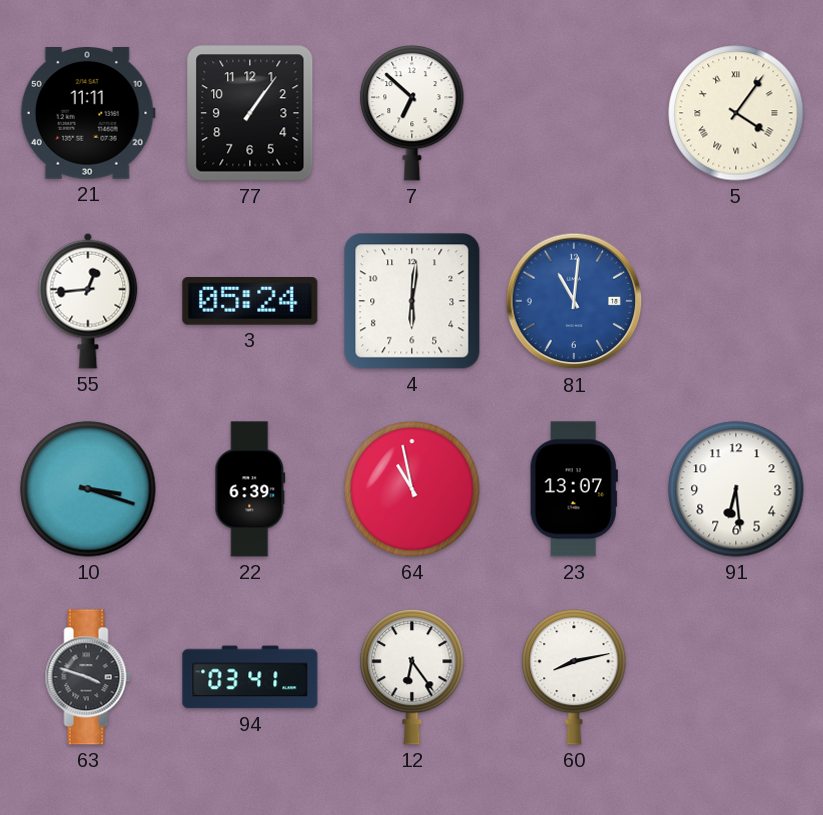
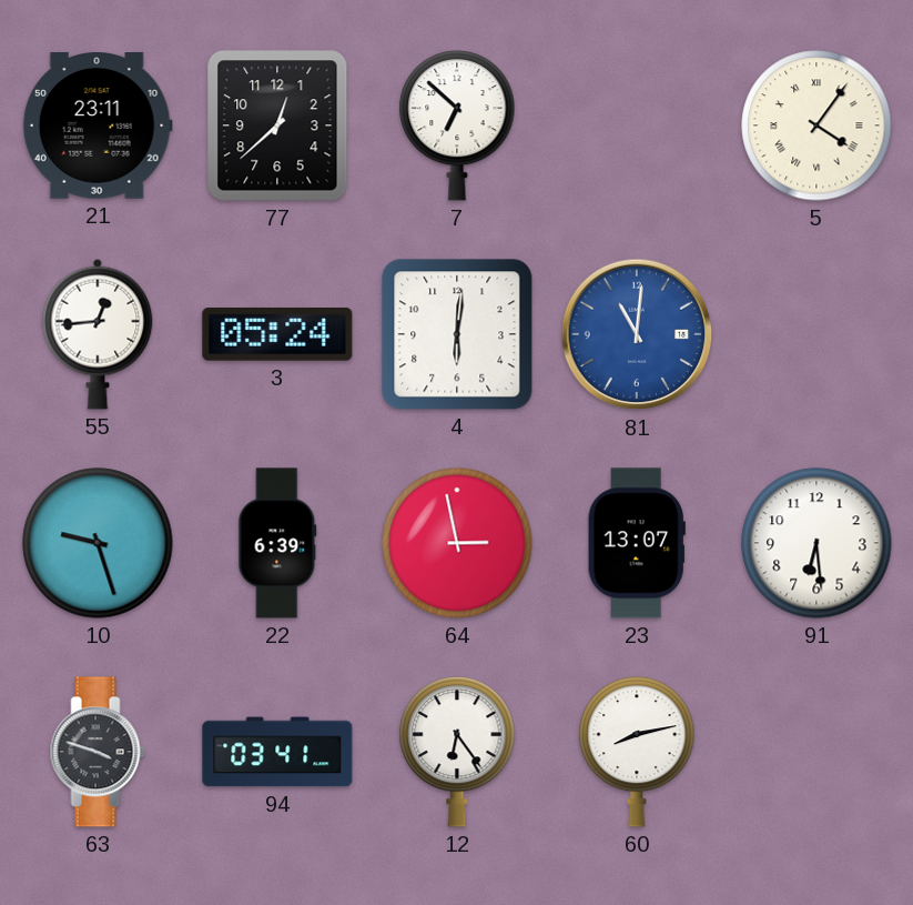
21: 11:11 -> 23:11
77: 1:06 -> 12:38
10: 3:18 -> 9:27
64: 10:58 -> 2:58
